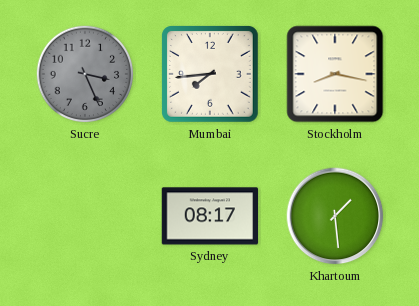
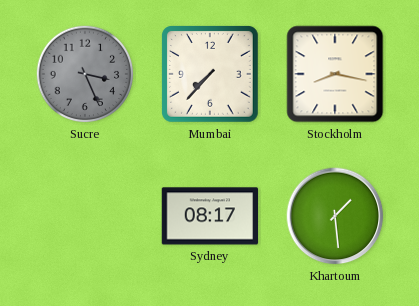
Mumbai: 7:44 -> 7:37
